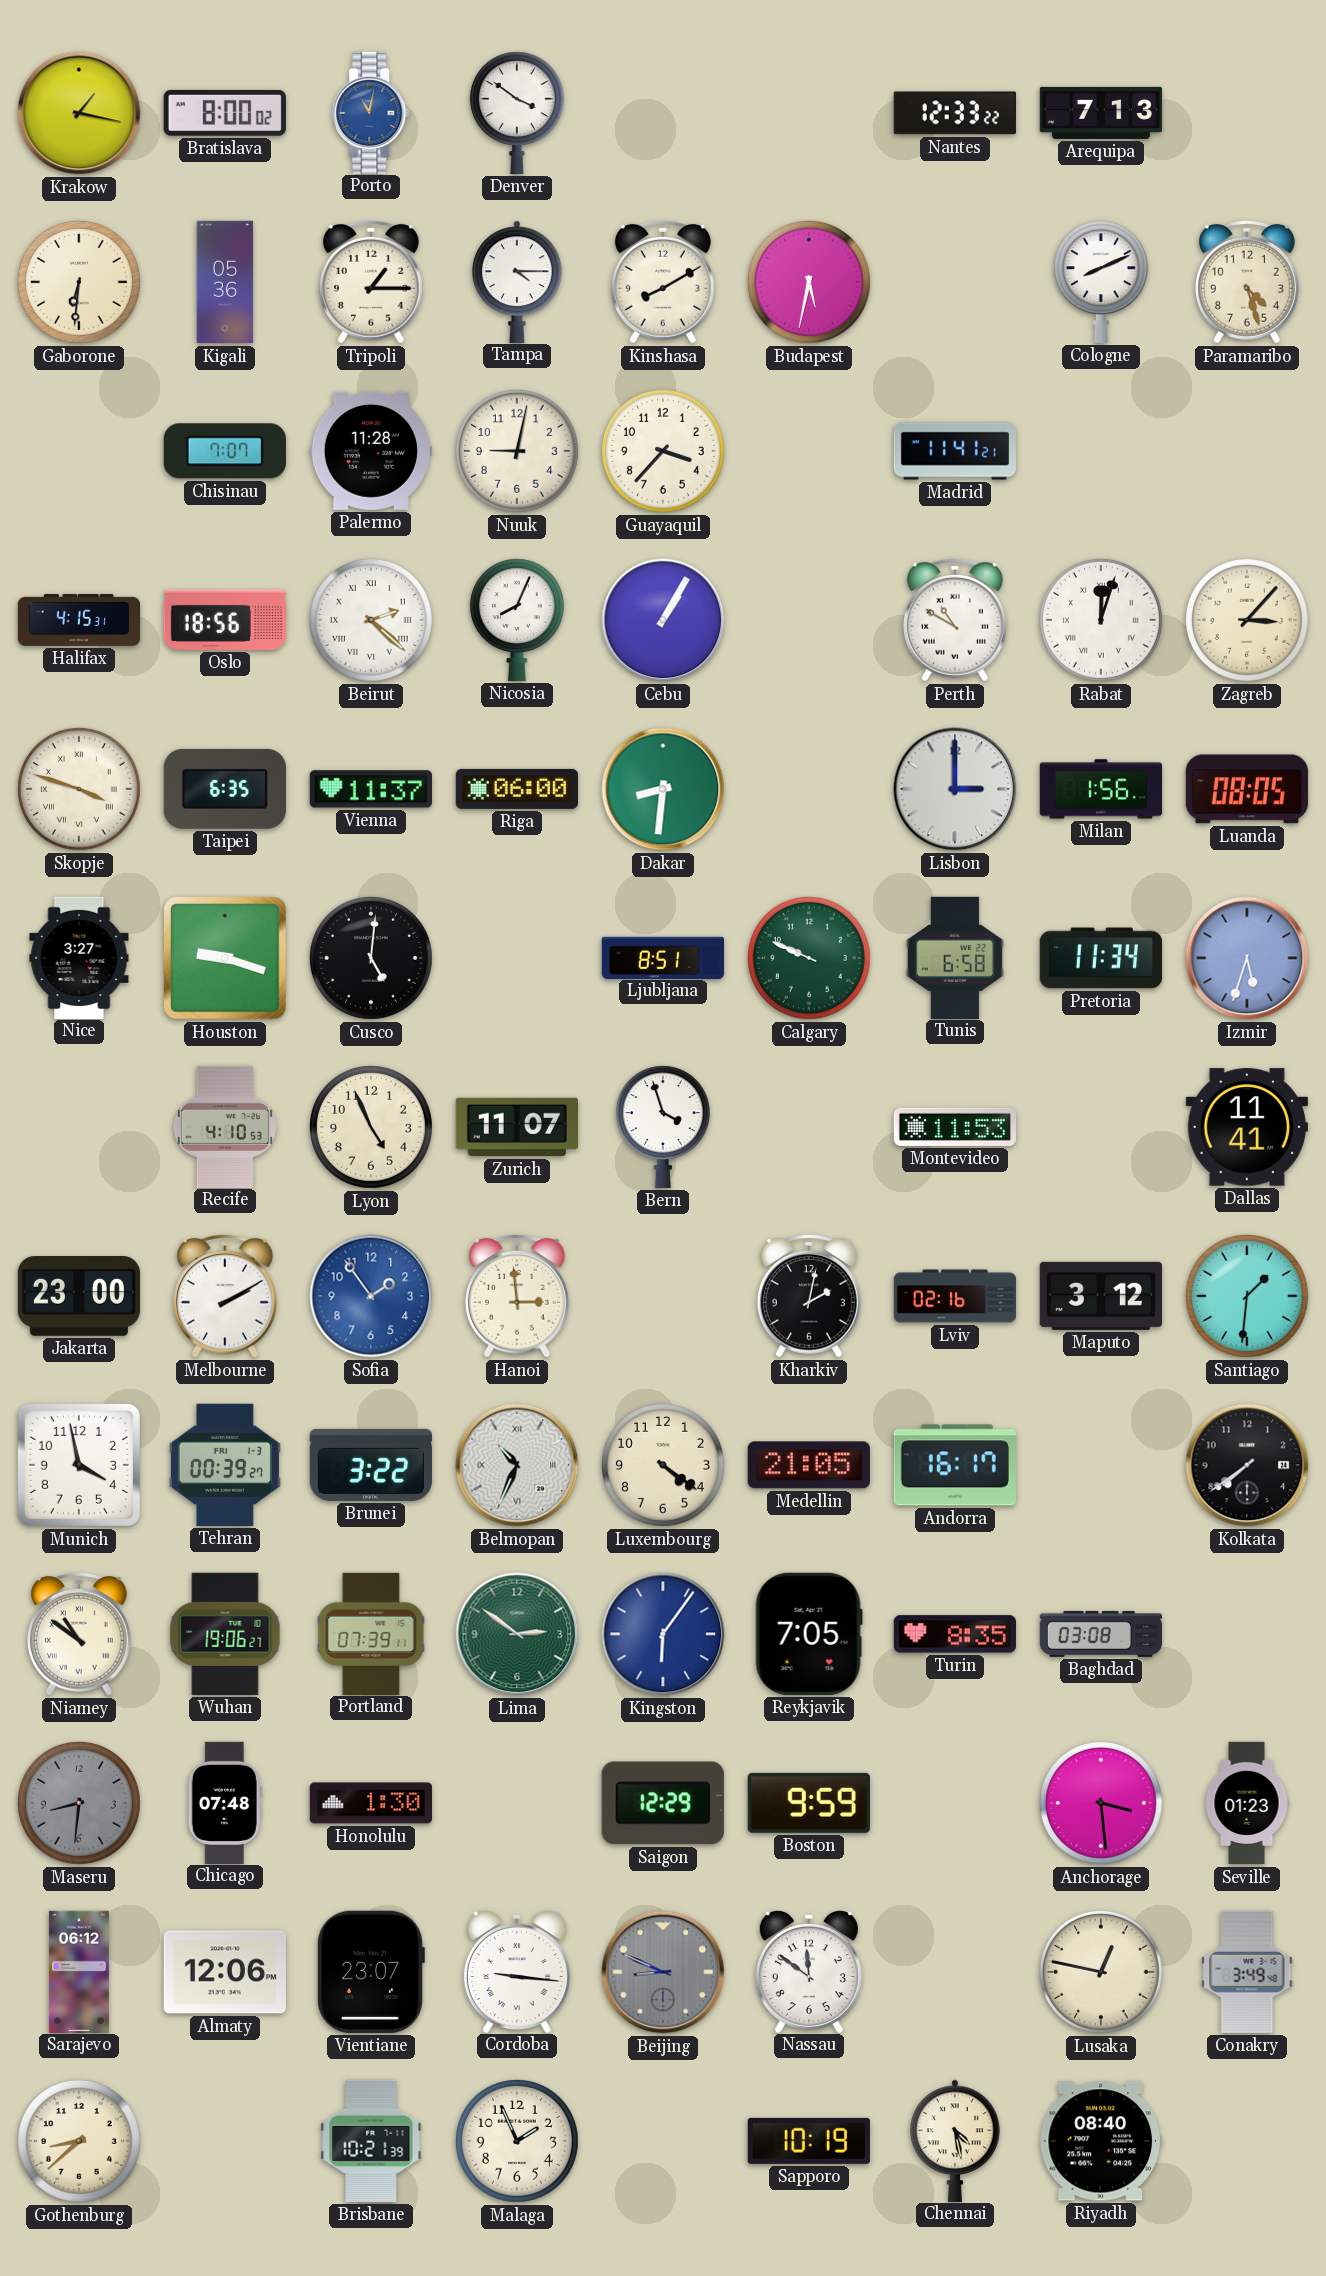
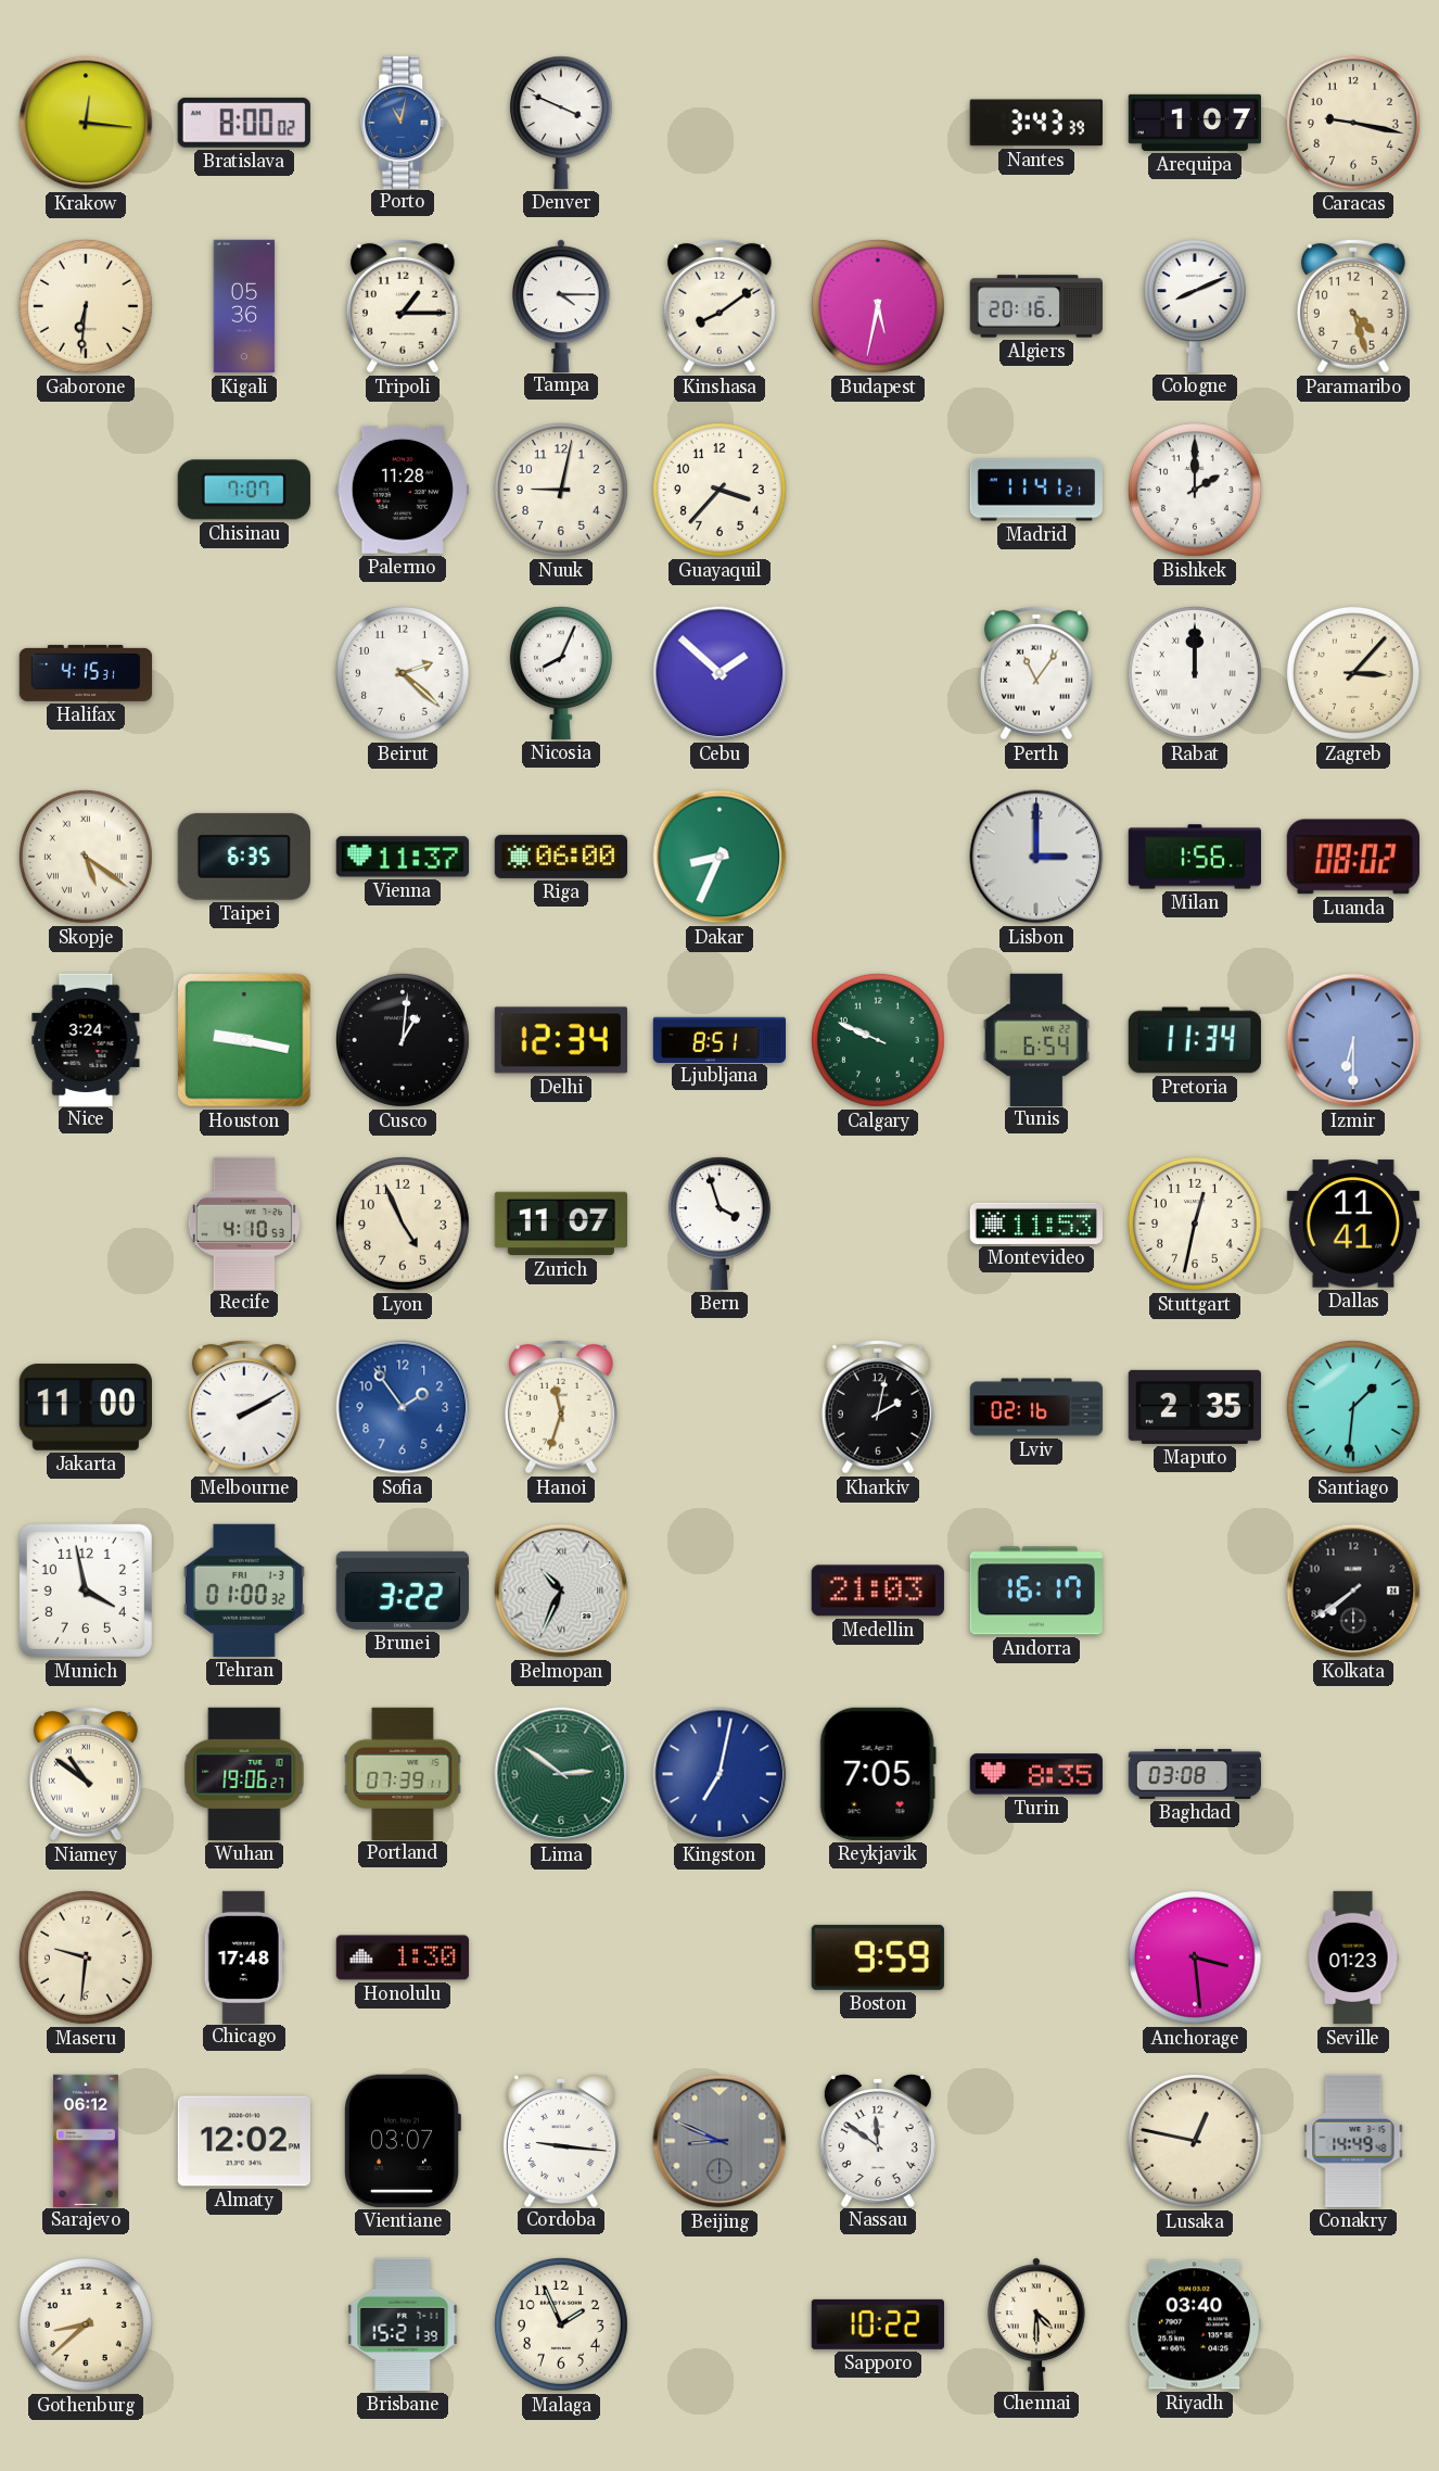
Krakow: 1:17 -> 12:16
Denver: 3:51 -> 3:49
Nantes: 12:33 -> 3:43
Arequipa: 7:13 -> 1:07
Caracas: none -> 9:17
Kinshasa: 8:10 -> 8:09
Algiers: none -> 20:16
Bishkek: none -> 2:00
Oslo: 18:56 -> none
Beirut numerals: Roman -> Arabic
Cebu: 1:05 -> 1:52
Perth: 10:50 -> 11:06
Rabat: 12:03 -> 12:00
Skopje: 3:48 -> 5:21
Dakar: 8:31 -> 8:34
Luanda: 08:05 -> 08:02
Nice: 3:27 -> 3:24
Houston: 9:18 -> 9:17
Cusco: 5:01 -> 1:01
Delhi: none -> 12:34
Tunis: 6:58 -> 6:54
Izmir: 5:33 -> 6:30
Stuttgart: none -> 12:32
Jakarta: 23:00 -> 11:00
Hanoi: 2:59 -> 11:33
Maputo: 3:12 -> 2:35
Tehran: 00:39 -> 01:00
Luxembourg: 4:21 -> none
Medellin: 21:05 -> 21:03
Kingston: 6:06 -> 7:02
Maseru: 8:31 -> 9:31
Maseru dial: grey -> cream
Chicago: 07:48 -> 17:48
Saigon: 12:29 -> none
Almaty: 12:06 -> 12:02
Vientiane: 23:07 -> 03:07
Conakry: 3:49 -> 14:49
Brisbane: 10:21 -> 15:21
Sapporo: 10:19 -> 10:22
Chennai: 4:28 -> 4:30
Riyadh: 08:40 -> 03:40
